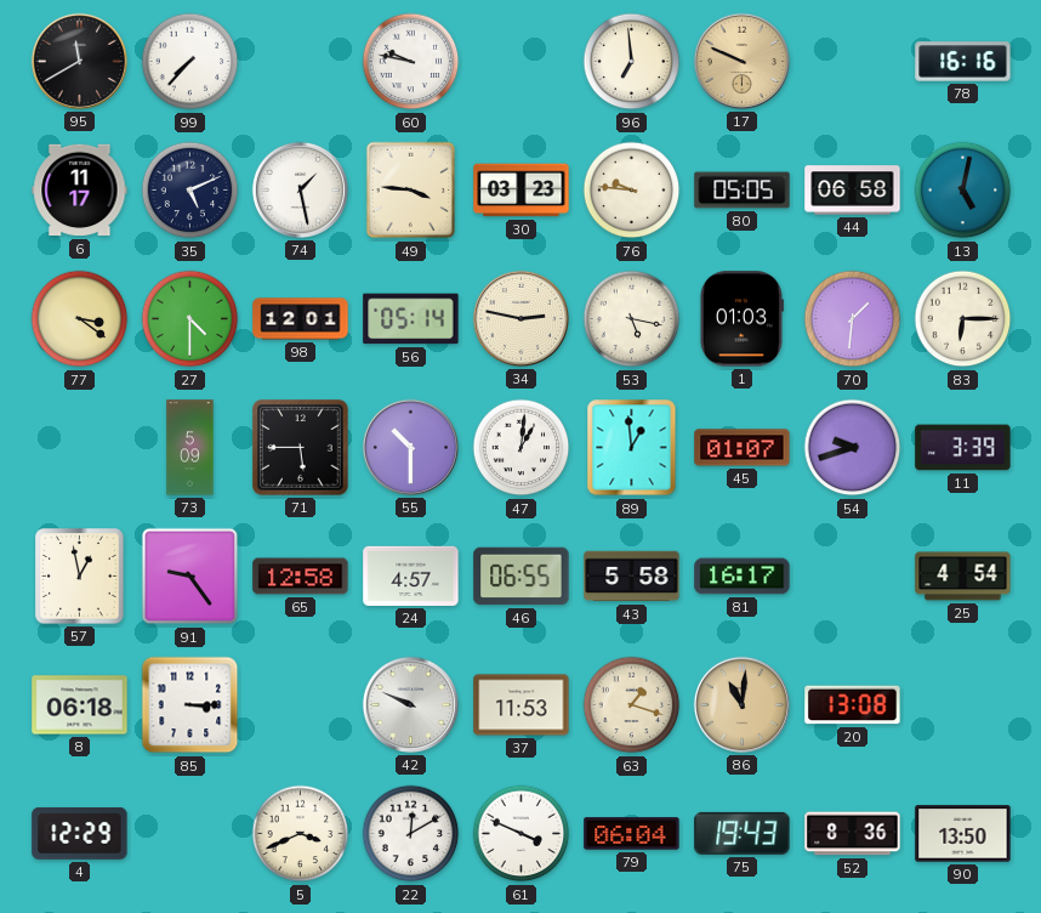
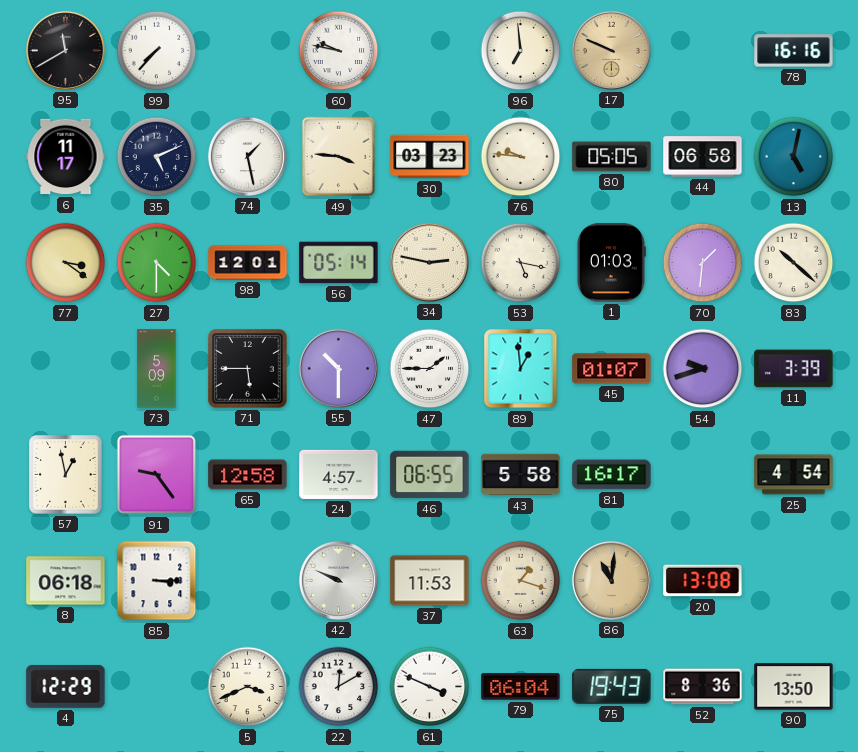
83: 6:15 -> 10:22
47: 1:01 -> 1:45
